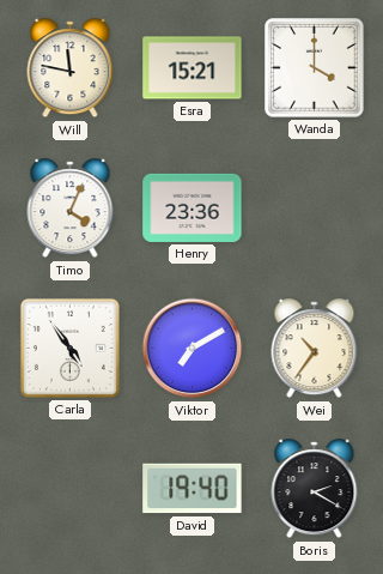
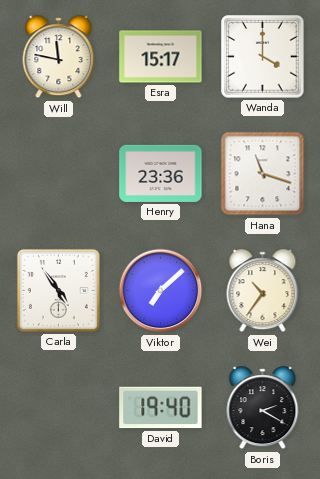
Esra: 15:21 -> 15:17
Timo: 4:04 -> none
Hana: none -> 11:18
Viktor: 7:10 -> 7:08
